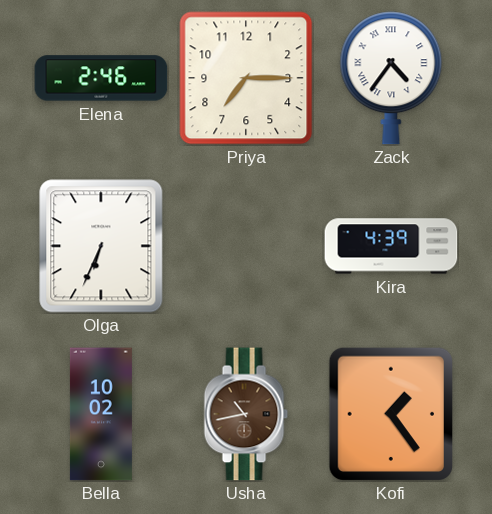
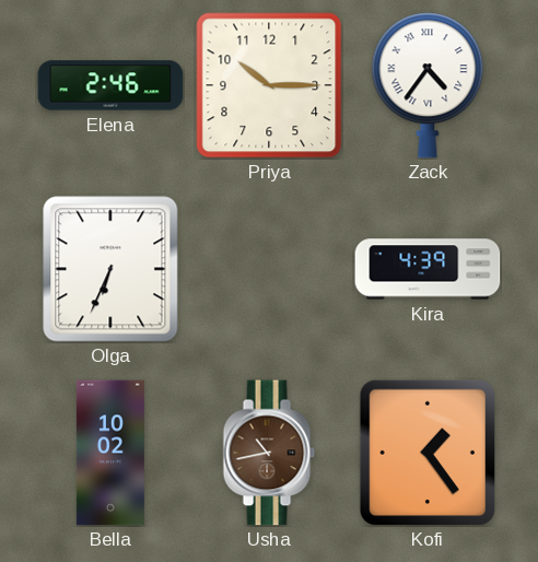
Priya: 7:15 -> 10:15
